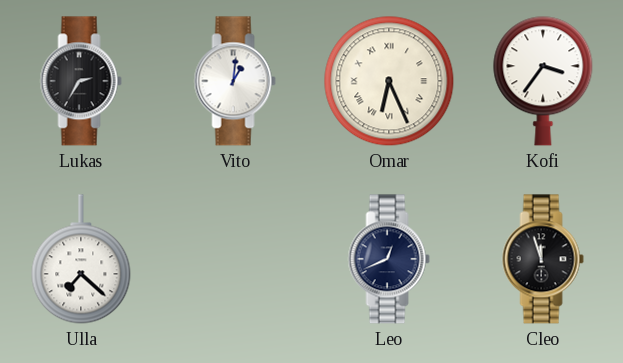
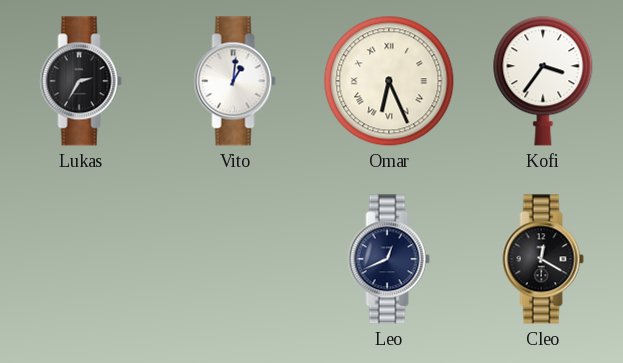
Ulla: 7:22 -> none
Cleo: 11:57 -> 12:20
